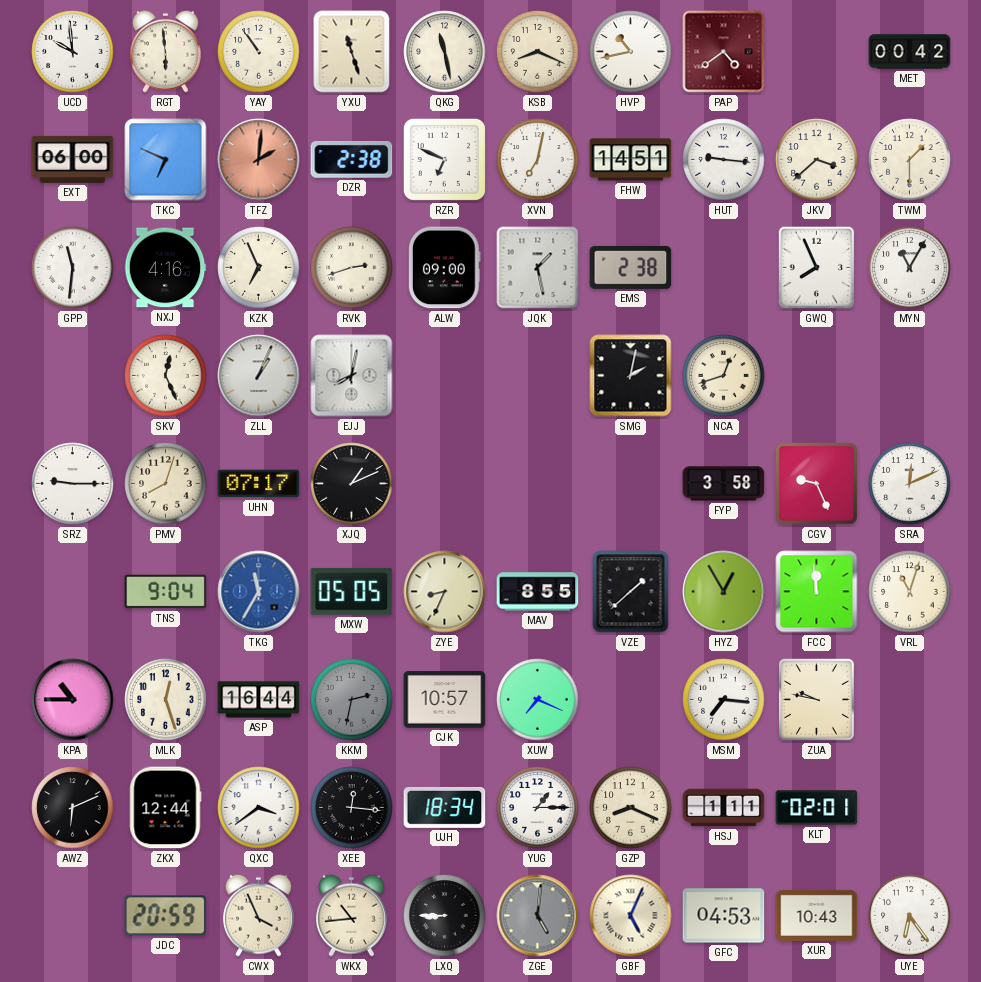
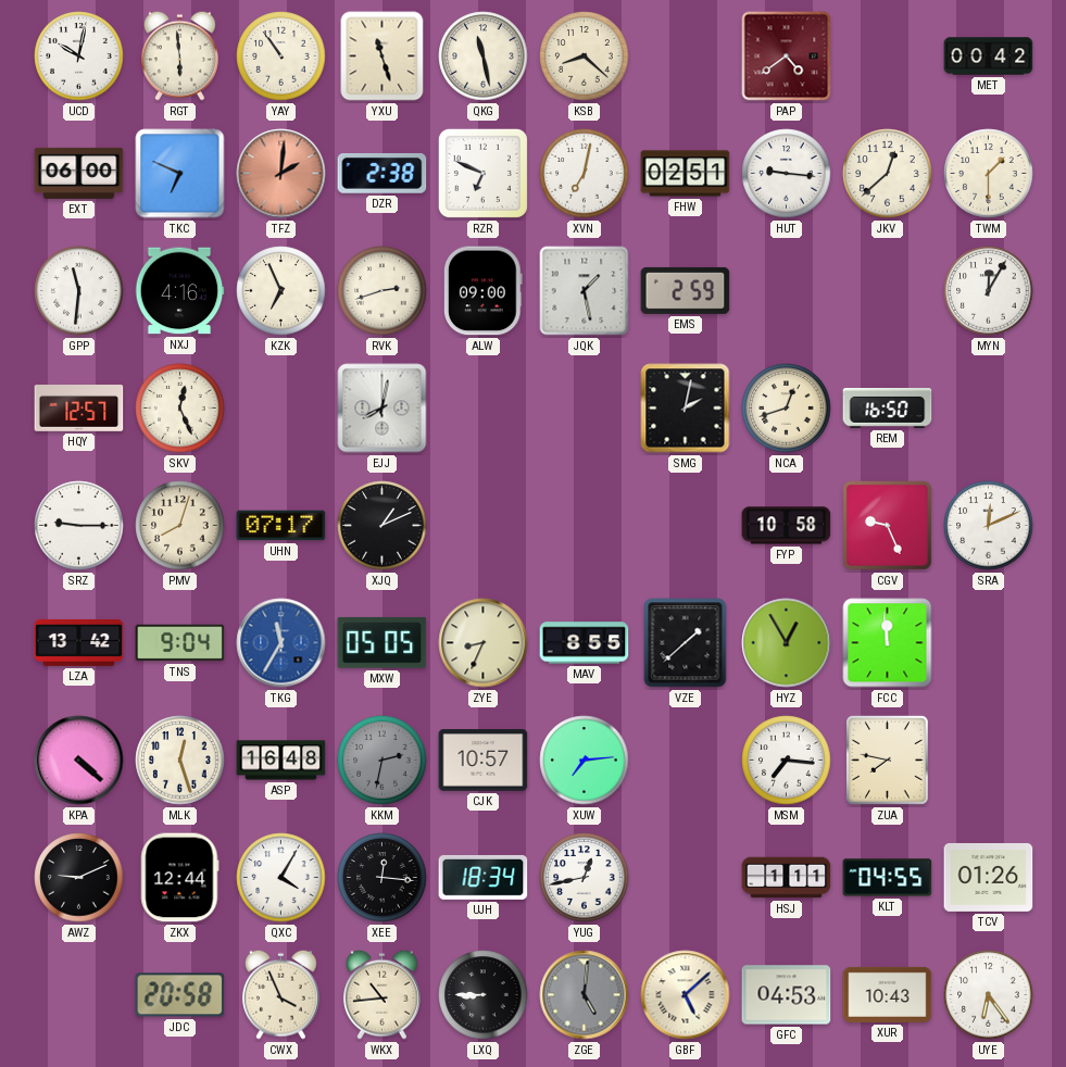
UCD: 9:59 -> 10:02
KSB: 8:19 -> 8:22
HVP: 10:43 -> none
FHW: 14:51 -> 02:51
JKV: 3:38 -> 12:38
EMS: 2:38 -> 2:59
GWQ: 7:56 -> none
MYN: 11:05 -> 12:05
HQY: none -> 12:57
ZLL: 1:04 -> none
REM: none -> 16:50
FYP: 3:58 -> 10:58
LZA: none -> 13:42
VRL: 11:03 -> none
KPA: 10:45 -> 4:22
ASP: 16:44 -> 16:48
XUW: 7:19 -> 7:14
ZUA: 9:47 -> 7:47
AWZ: 6:11 -> 9:11
QXC: 3:39 -> 4:05
YUG: 1:15 -> 12:43
GZP: 8:19 -> none
KLT: 02:01 -> 04:55
TCV: none -> 01:26
JDC: 20:59 -> 20:58
GBF: 5:04 -> 5:08
